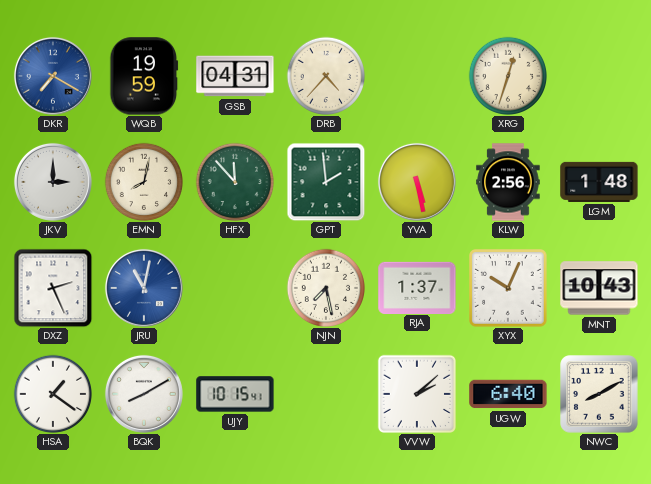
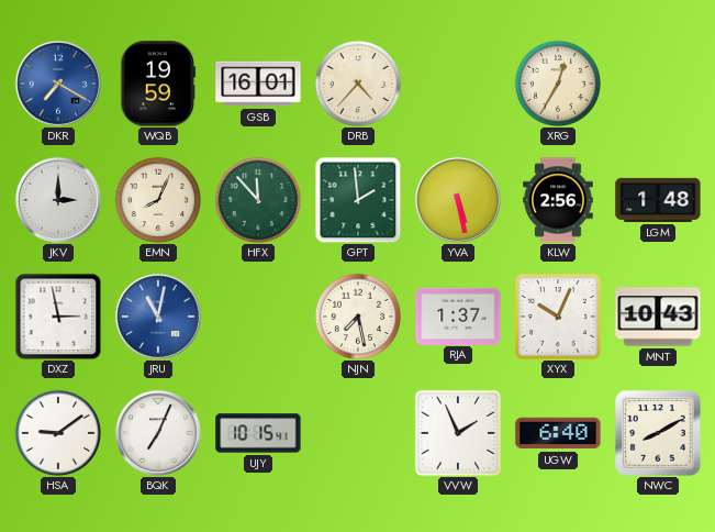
GSB: 04:31 -> 16:01
XRG: 12:33 -> 12:35
EMN: 8:02 -> 8:04
DXZ: 2:26 -> 2:58
HSA: 1:21 -> 9:09
BQK: 8:10 -> 7:04
VVW: 2:08 -> 1:56
